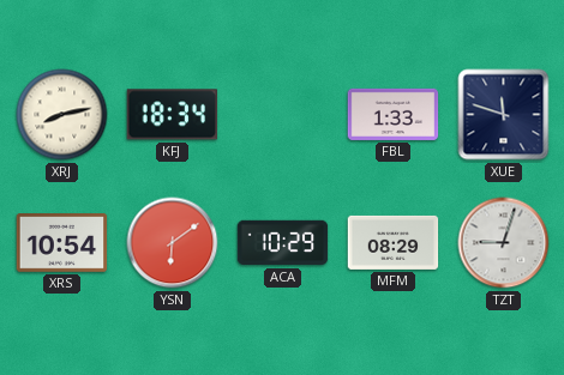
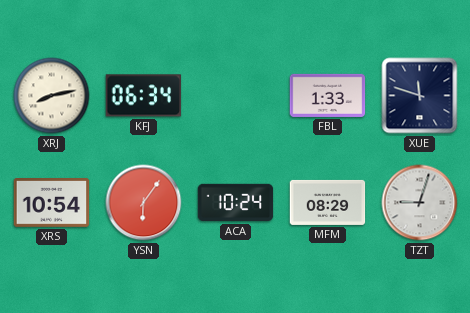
KFJ: 18:34 -> 06:34
YSN: 6:09 -> 6:06
ACA: 10:29 -> 10:24
